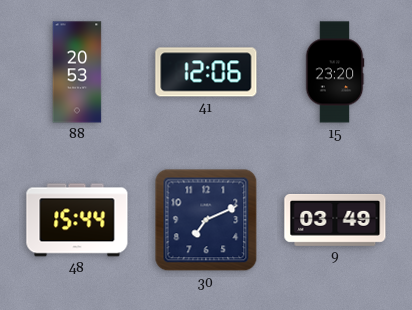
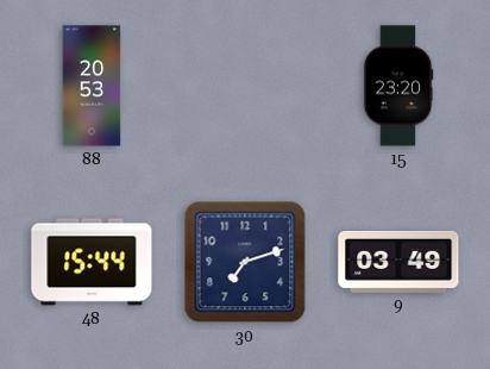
41: 12:06 -> none
30: 7:11 -> 7:12
